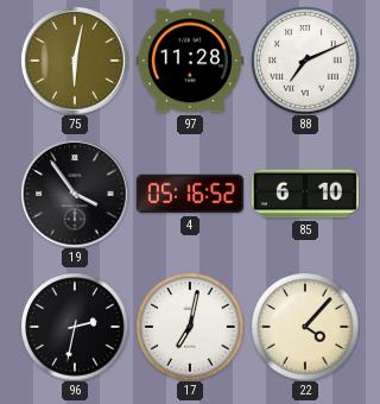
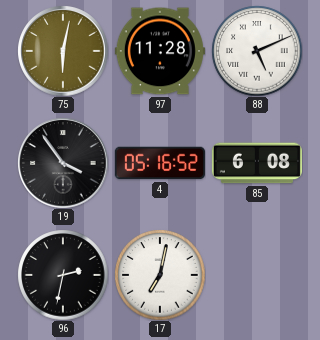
88: 7:11 -> 5:11
85: 6:10 -> 6:08
22: 4:07 -> none
